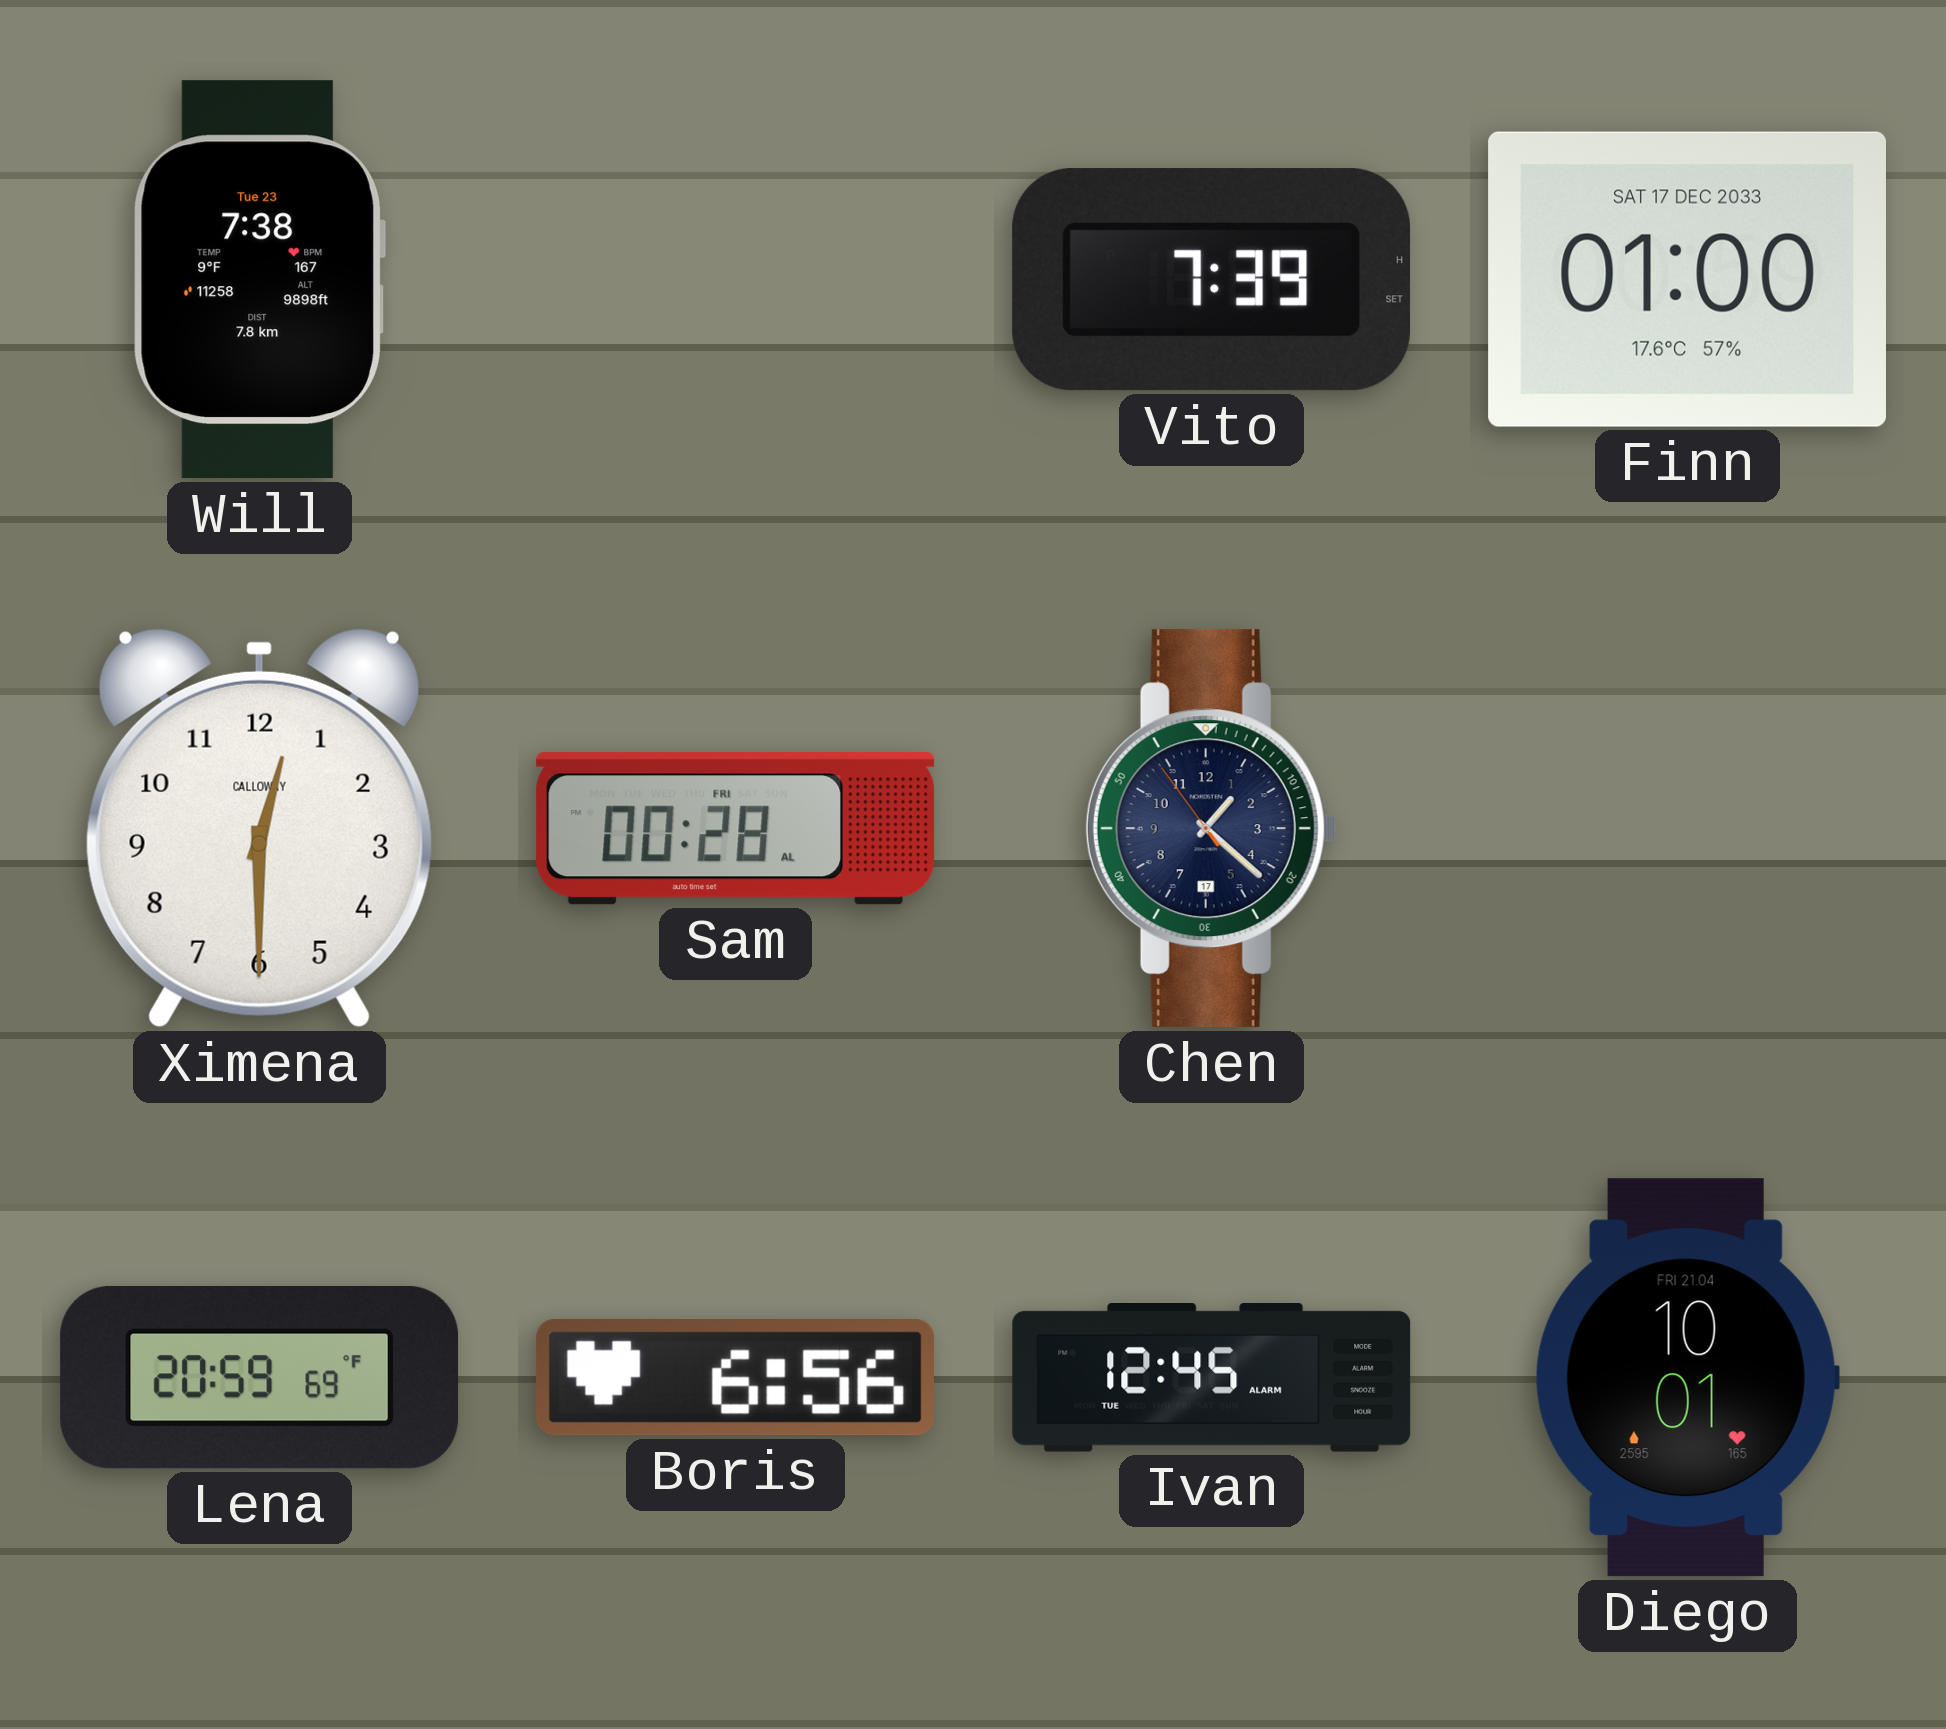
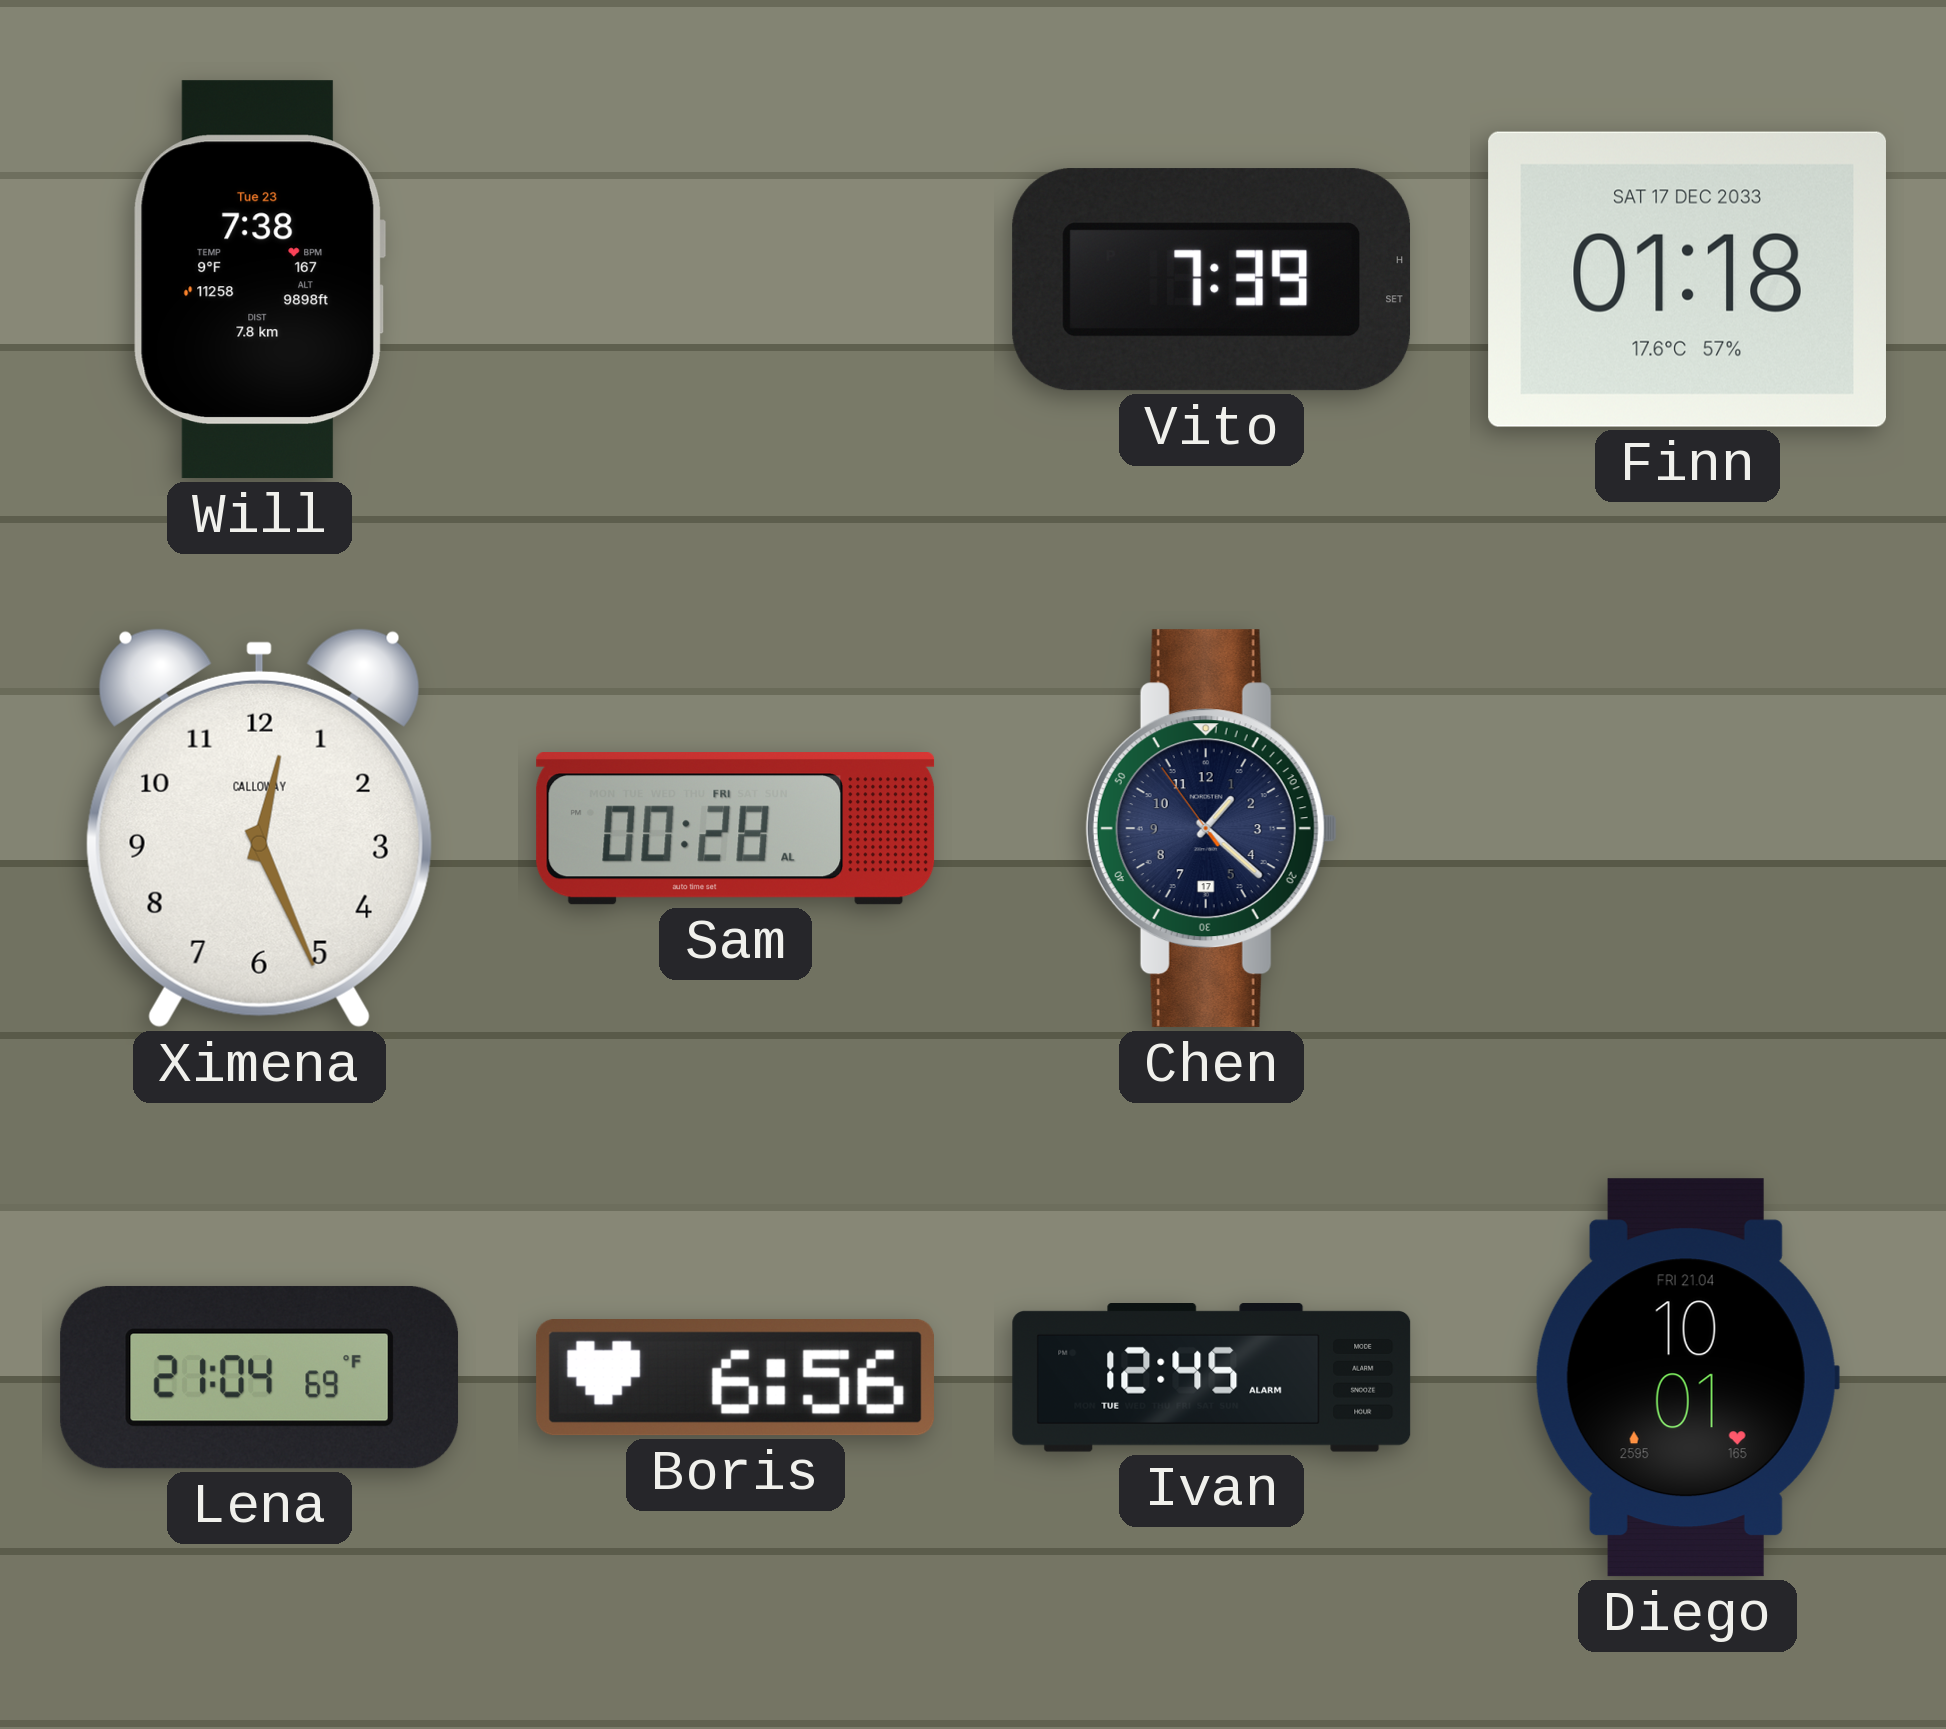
Finn: 01:00 -> 01:18
Ximena: 12:30 -> 12:26
Lena: 20:59 -> 21:04
